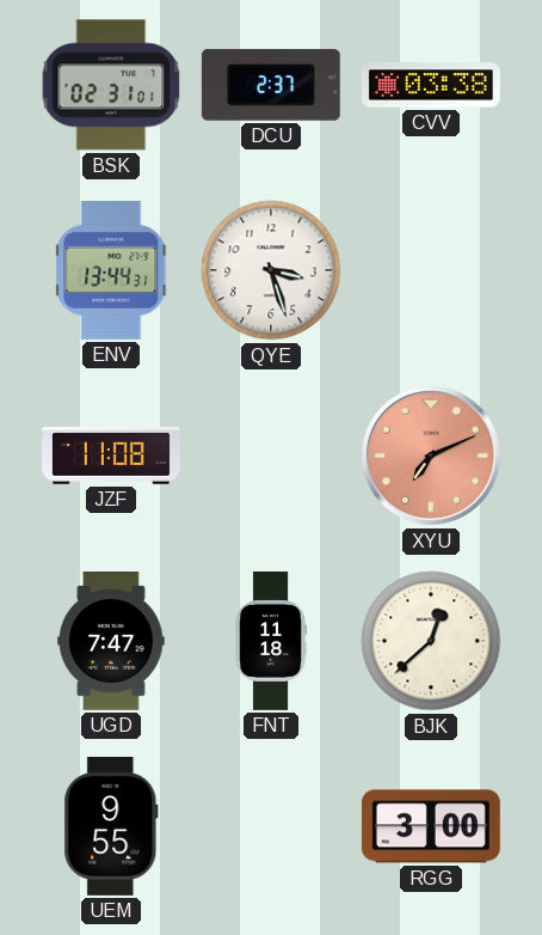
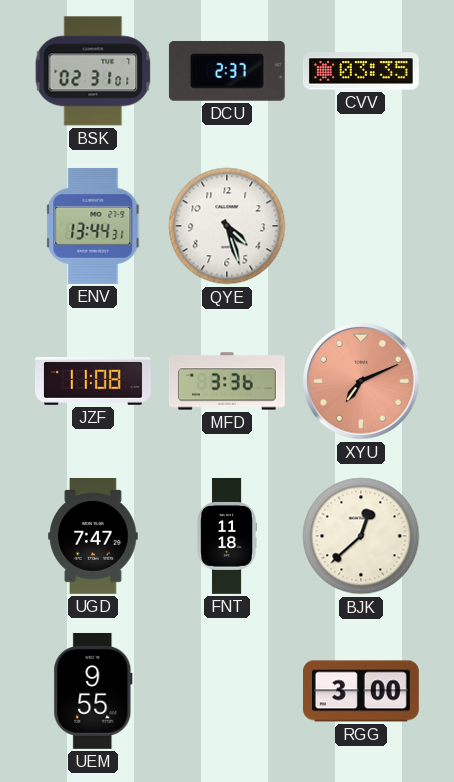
CVV: 03:38 -> 03:35
QYE: 3:27 -> 4:27
MFD: none -> 3:36
